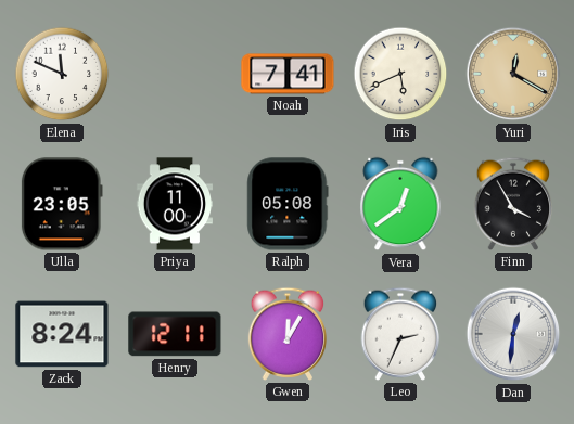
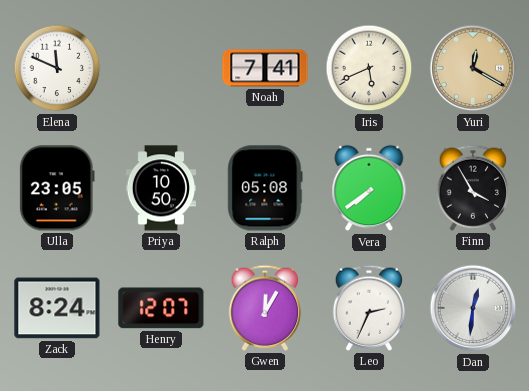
Priya: 11:00 -> 10:50
Vera: 12:39 -> 7:39
Henry: 12:11 -> 12:07
